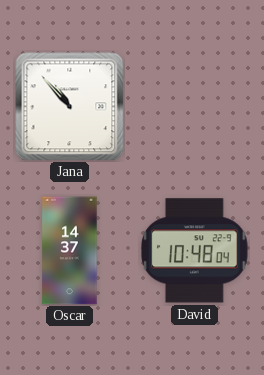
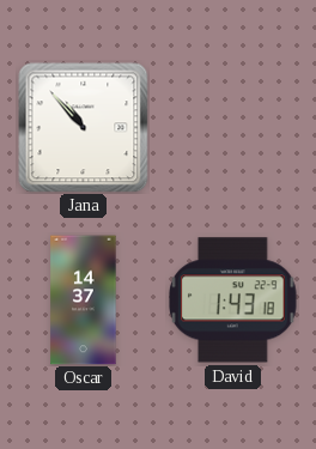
David: 10:48 -> 1:43
